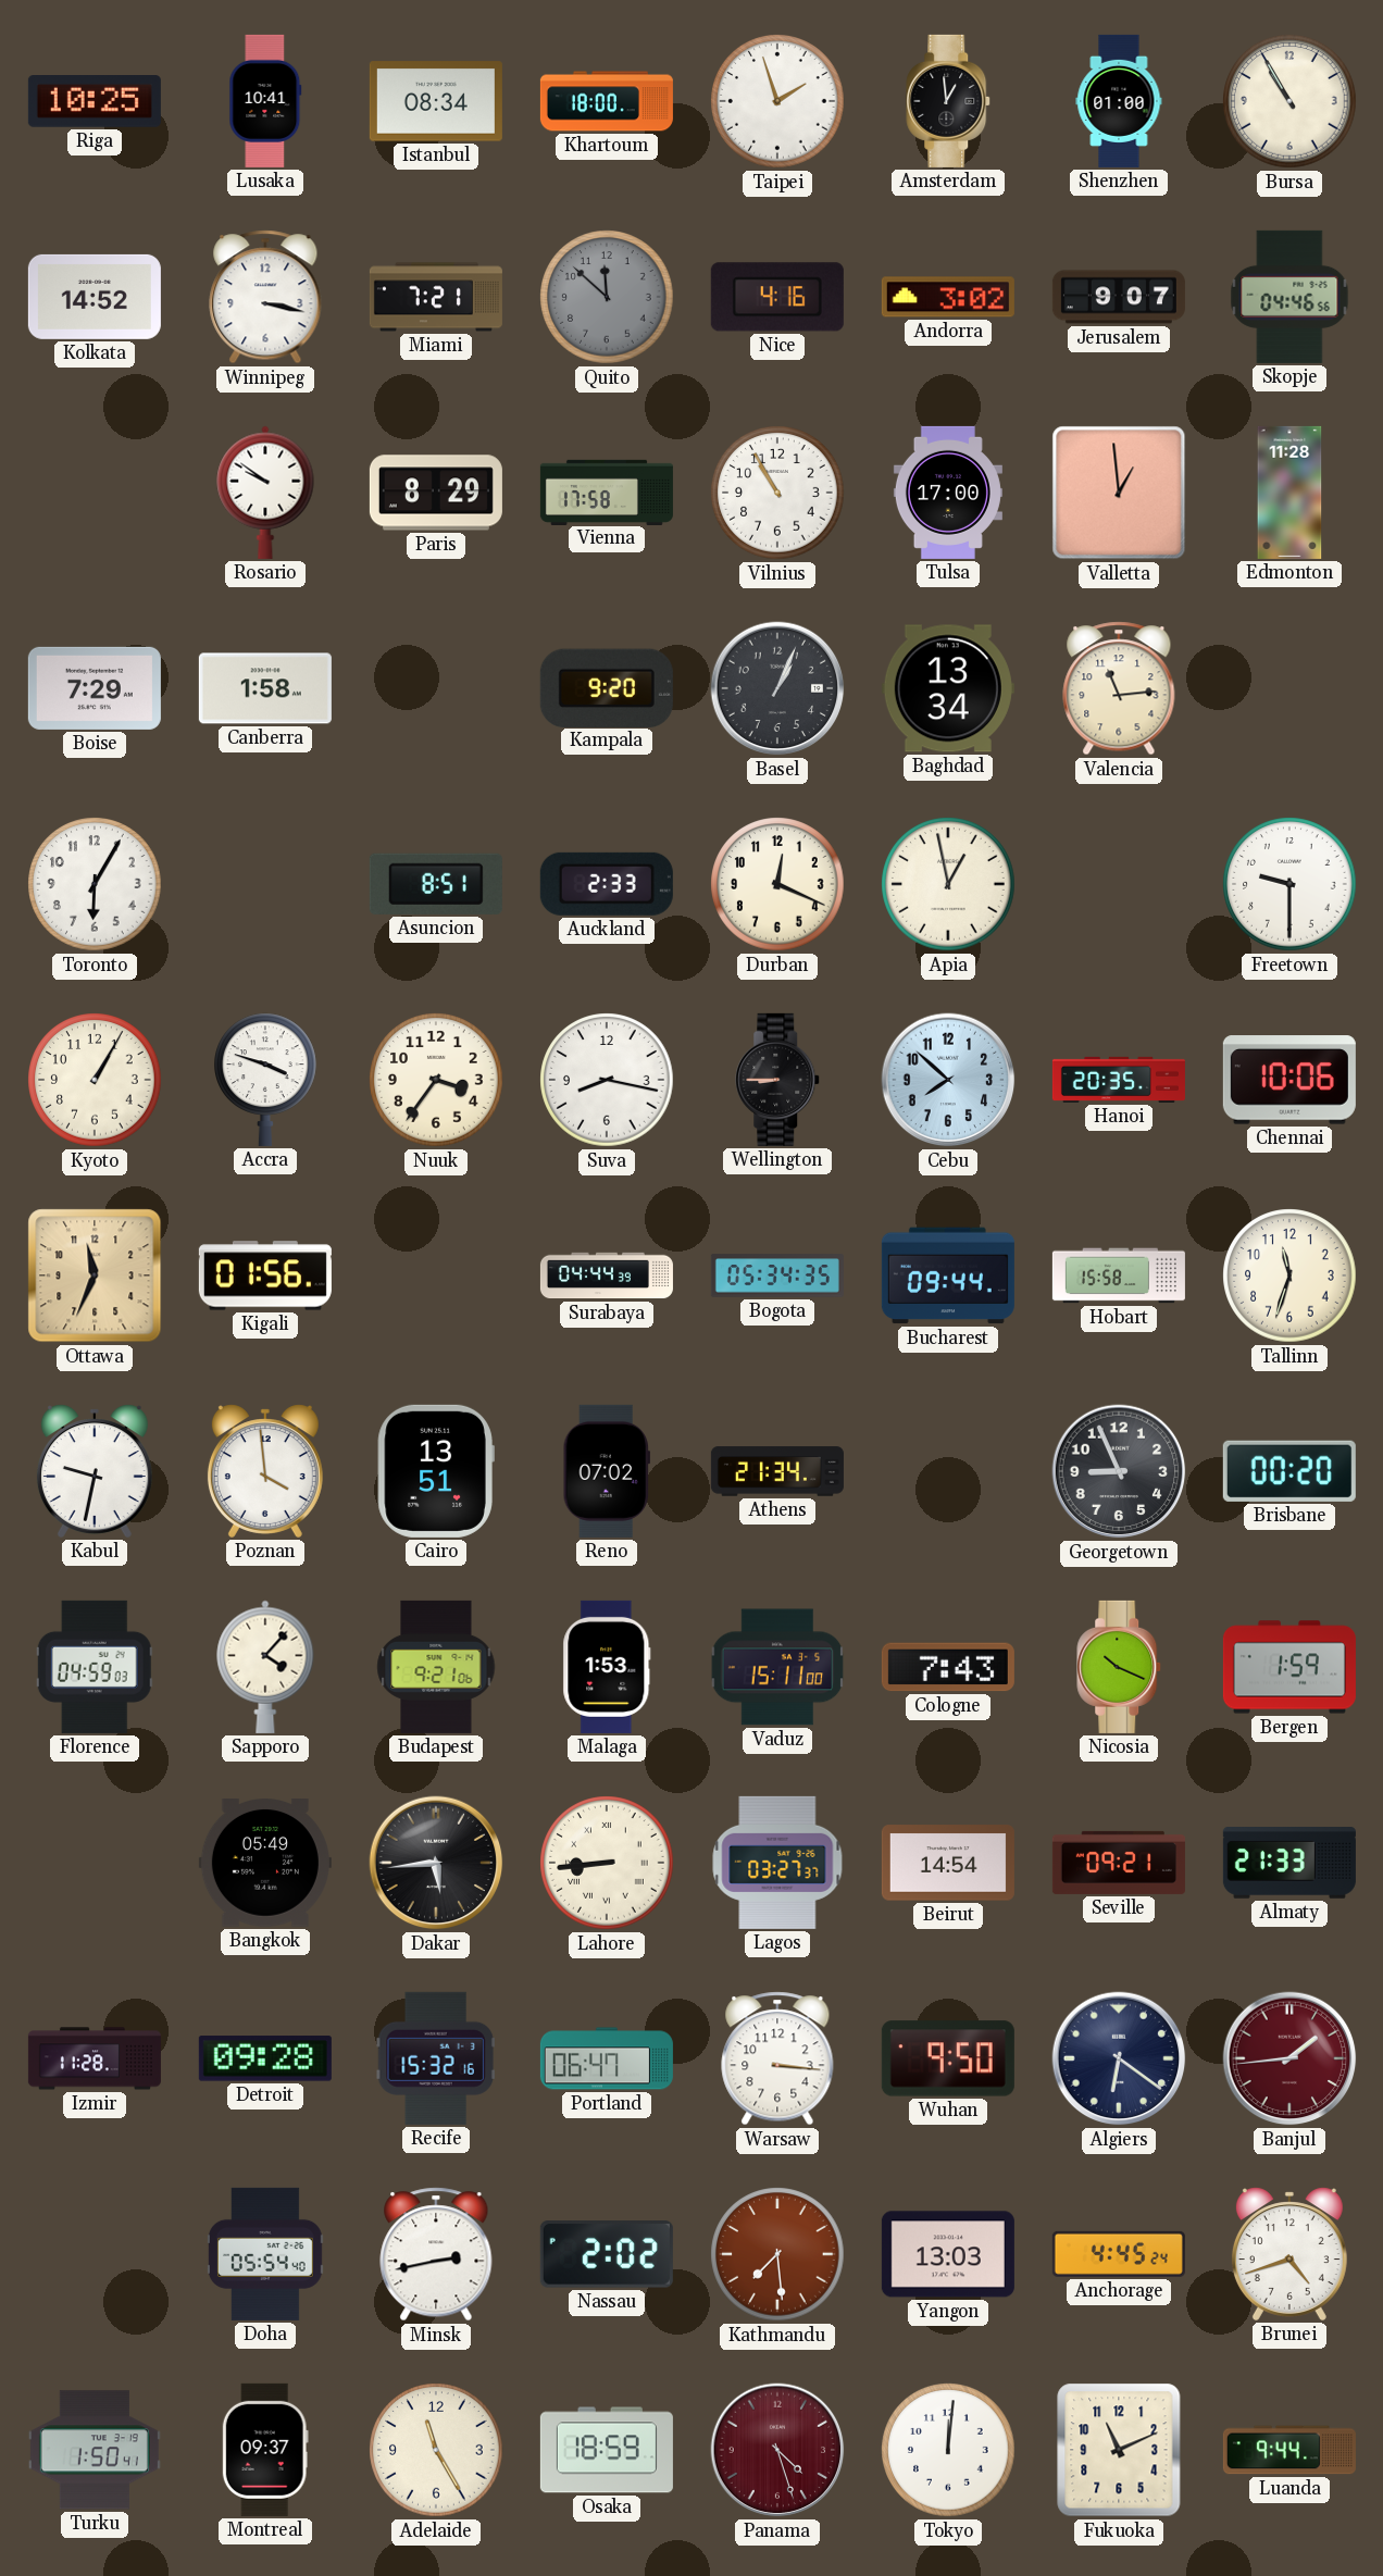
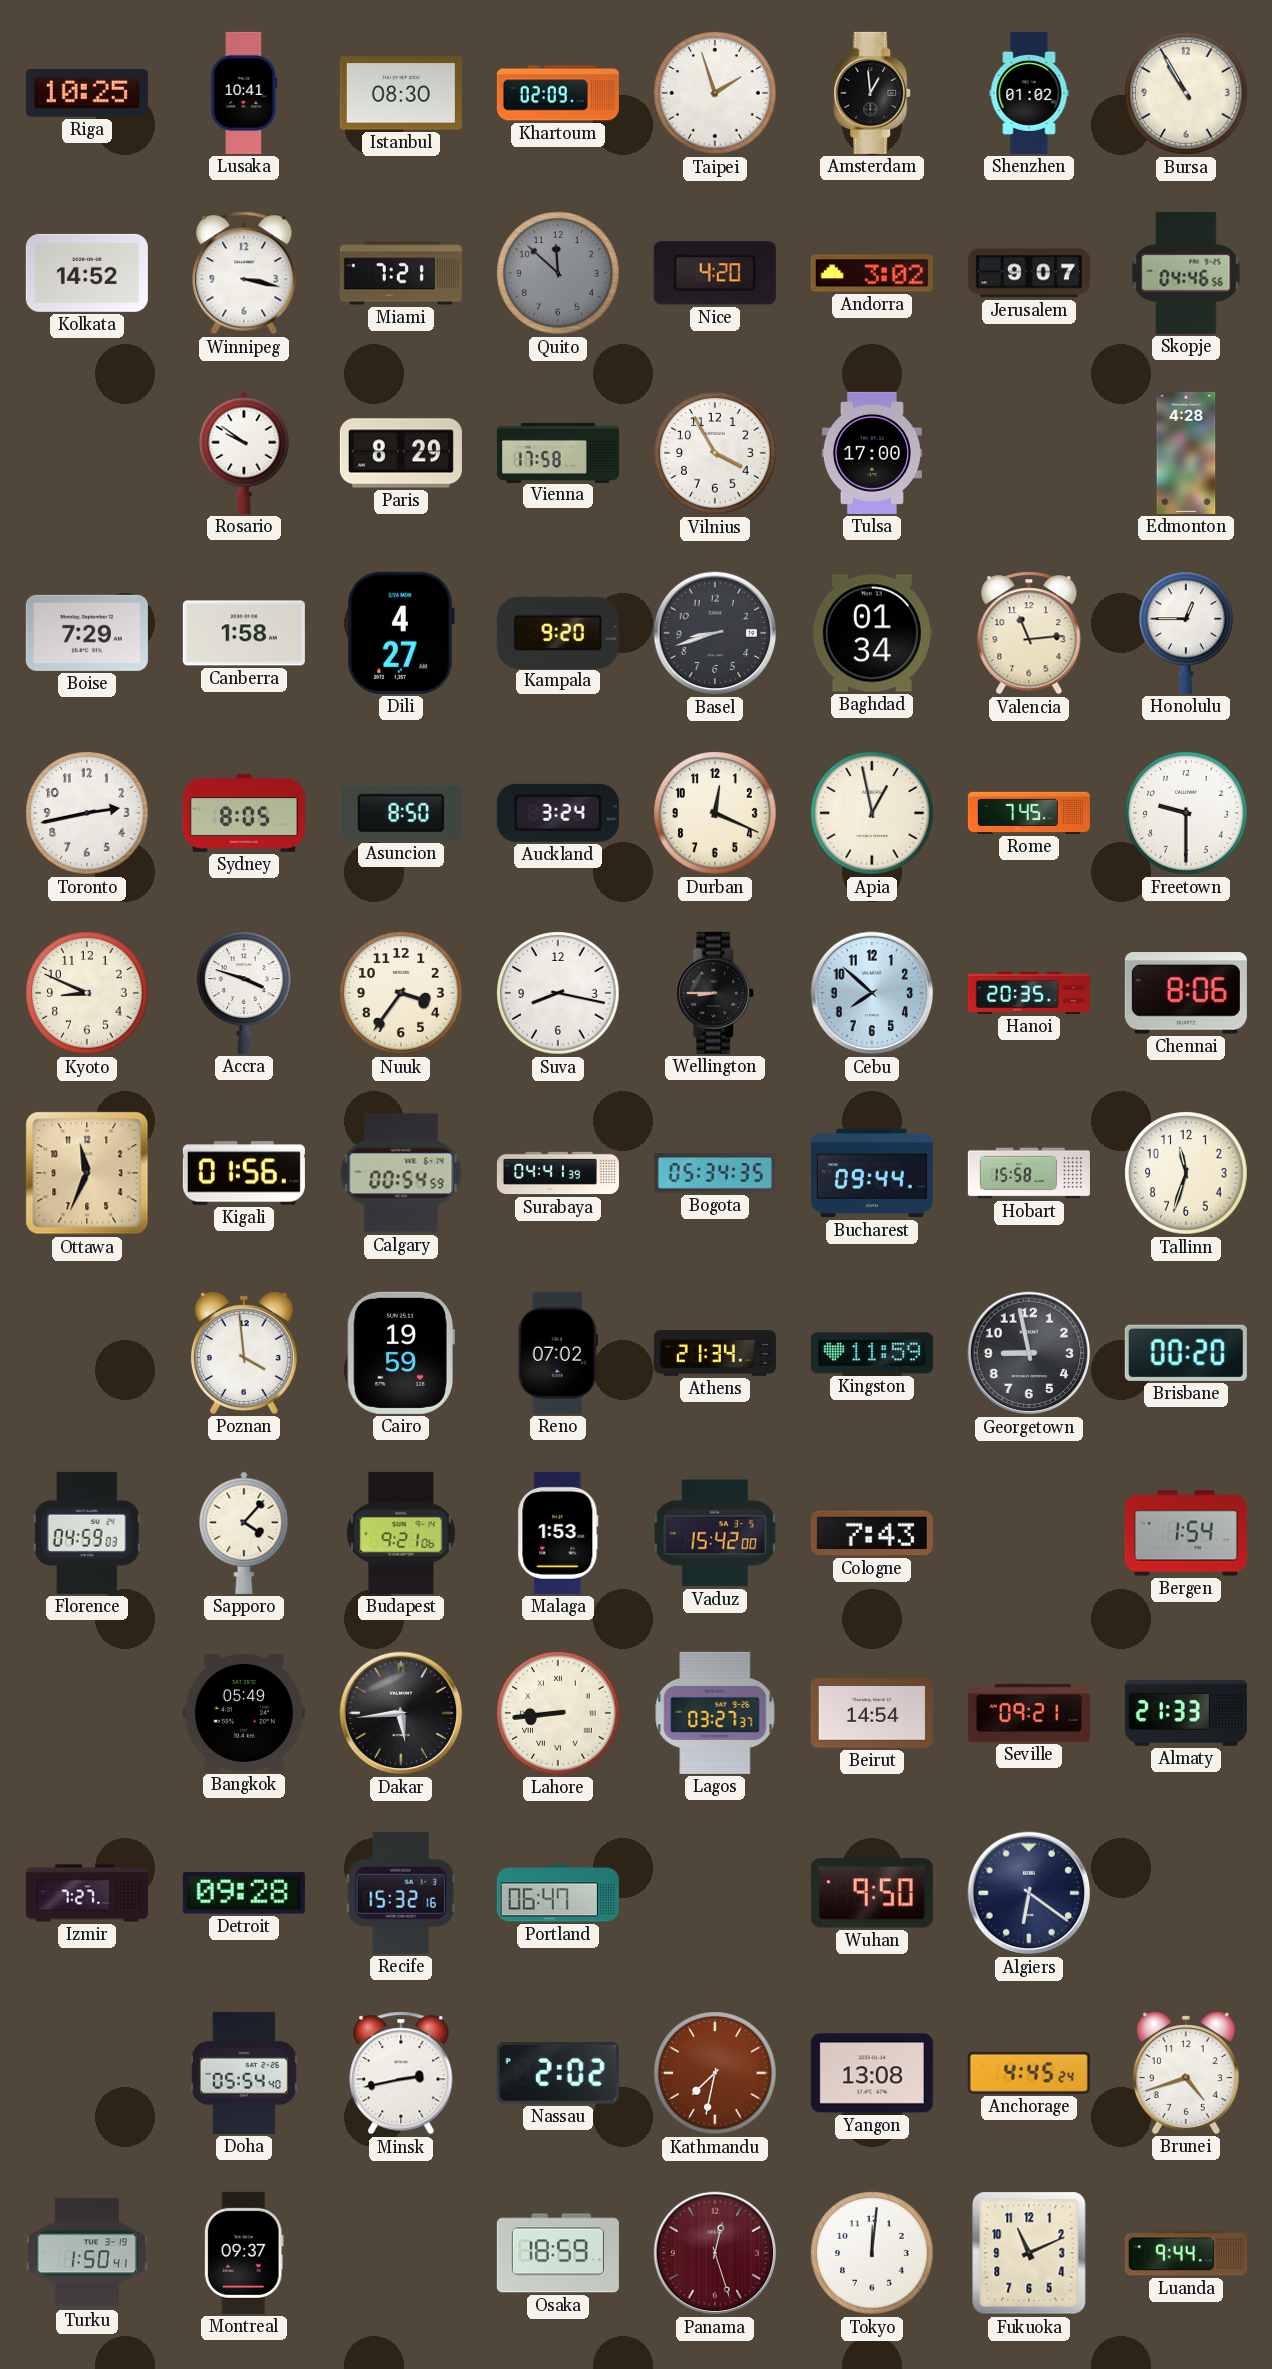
Istanbul: 08:34 -> 08:30
Khartoum: 18:00 -> 02:09
Shenzhen: 01:00 -> 01:02
Nice: 4:16 -> 4:20
Vilnius: 10:55 -> 3:55
Valletta: 12:59 -> none
Edmonton: 11:28 -> 4:28
Dili: none -> 4:27
Basel: 1:04 -> 8:42
Baghdad: 13:34 -> 01:34
Honolulu: none -> 12:45
Toronto: 6:05 -> 2:43
Sydney: none -> 8:05
Asuncion: 8:51 -> 8:50
Auckland: 2:33 -> 3:24
Rome: none -> 7:45
Kyoto: 1:05 -> 8:49
Chennai: 10:06 -> 8:06
Calgary: none -> 00:54
Surabaya: 04:44 -> 04:41
Kabul: 9:32 -> none
Cairo: 13:51 -> 19:59
Kingston: none -> 11:59
Georgetown: 8:56 -> 8:58
Vaduz: 15:11 -> 15:42
Nicosia: 10:19 -> none
Bergen: 1:59 -> 1:54
Izmir: 11:28 -> 7:27
Warsaw: 3:16 -> none
Banjul: 1:44 -> none
Kathmandu: 7:29 -> 7:32
Yangon: 13:03 -> 13:08
Adelaide: 11:25 -> none
Panama: 4:27 -> 12:27
